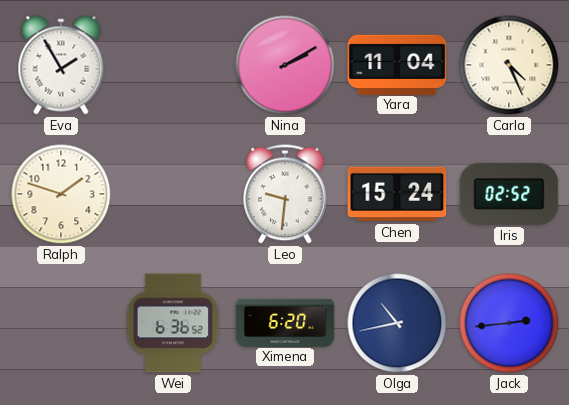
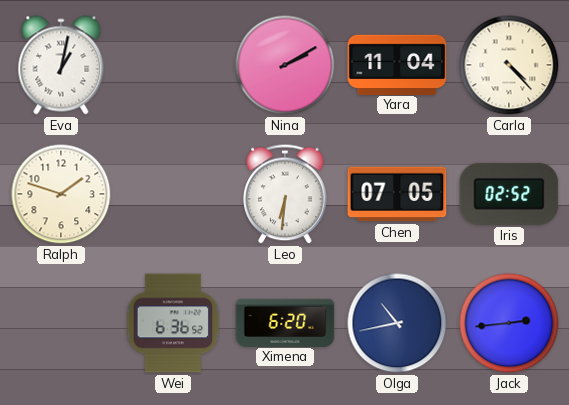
Eva: 1:55 -> 1:02
Carla: 4:26 -> 4:23
Leo: 9:31 -> 6:31
Chen: 15:24 -> 07:05
